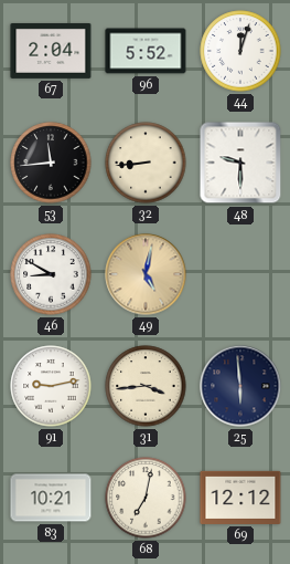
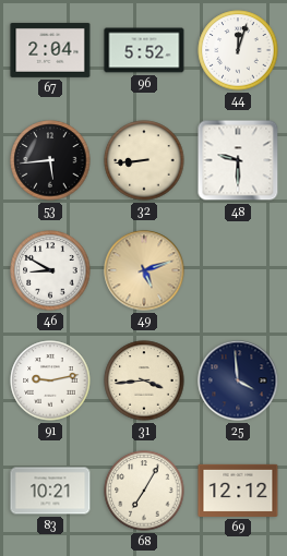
53: 11:44 -> 5:44
49: 5:02 -> 5:12
25: 5:59 -> 3:59
68: 7:02 -> 7:05
